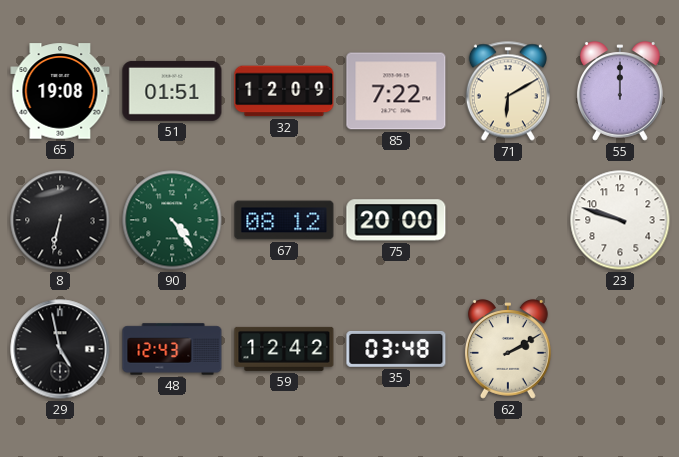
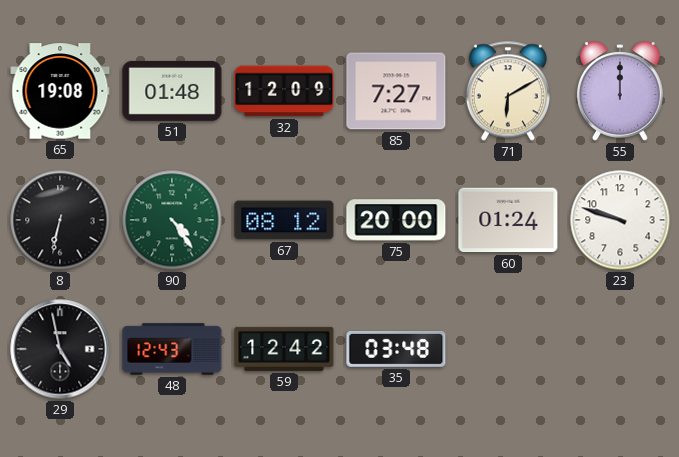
51: 01:51 -> 01:48
85: 7:22 -> 7:27
60: none -> 01:24
62: 2:10 -> none
